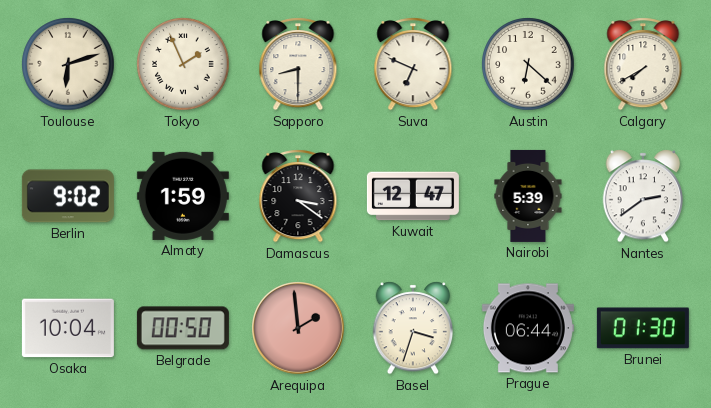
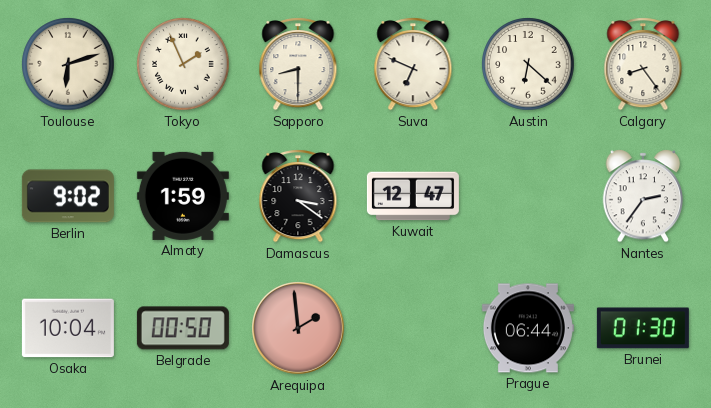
Calgary: 7:40 -> 8:24
Nairobi: 5:39 -> none
Nantes: 2:39 -> 2:36
Basel: 3:33 -> none
